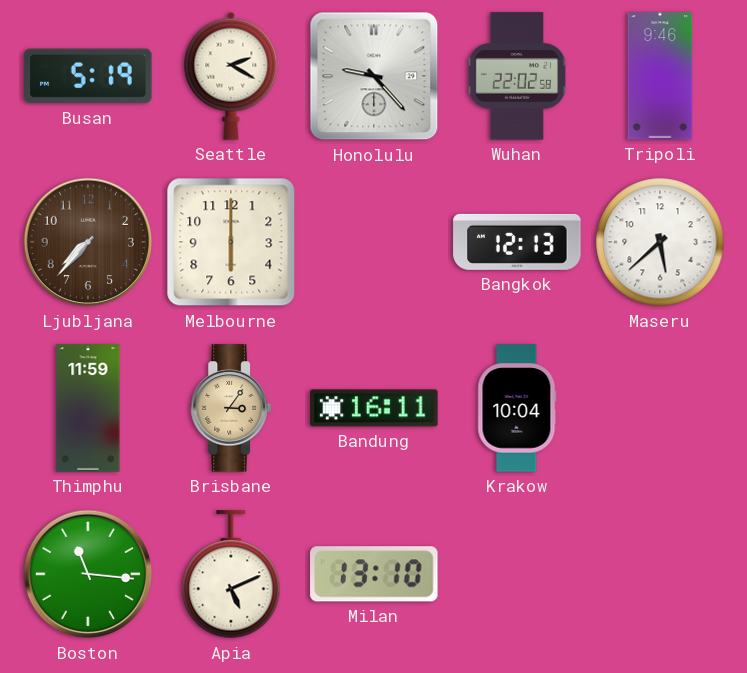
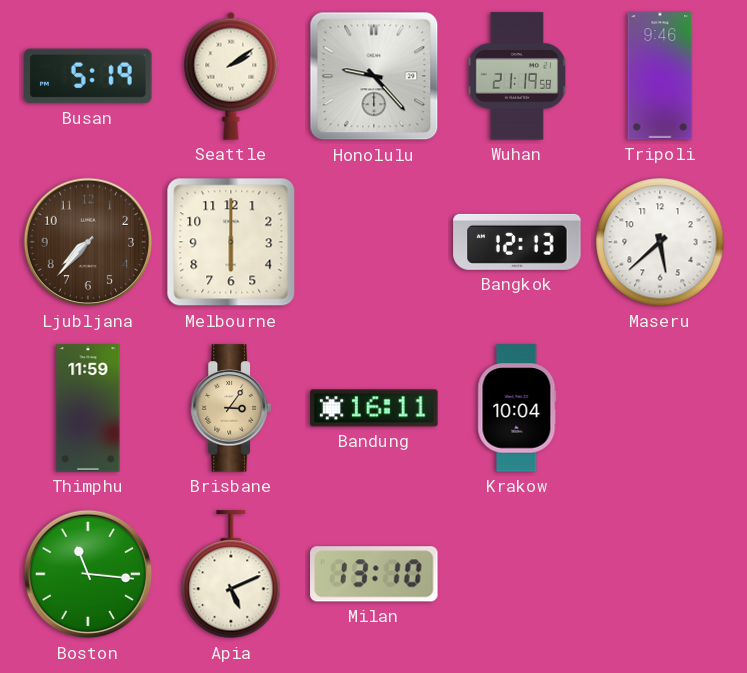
Seattle: 2:20 -> 2:09
Wuhan: 22:02 -> 21:19
